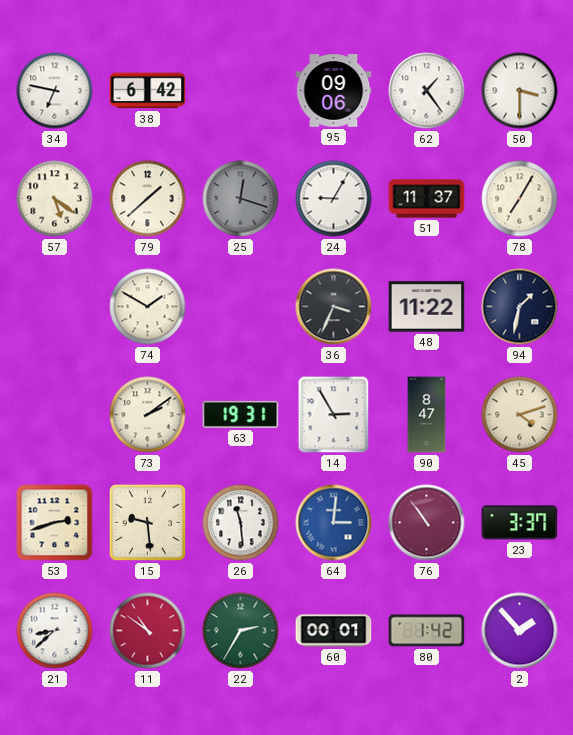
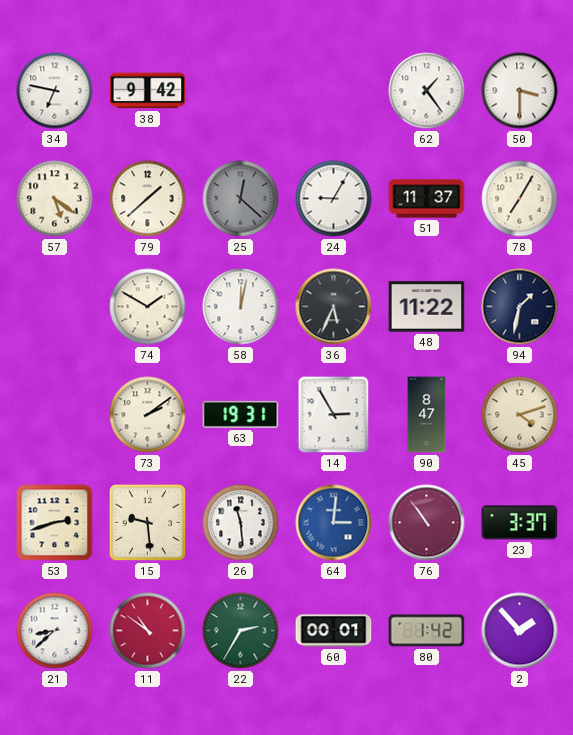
38: 6:42 -> 9:42
95: 09:06 -> none
25: 12:18 -> 12:22
58: none -> 12:02
36: 3:34 -> 5:34
